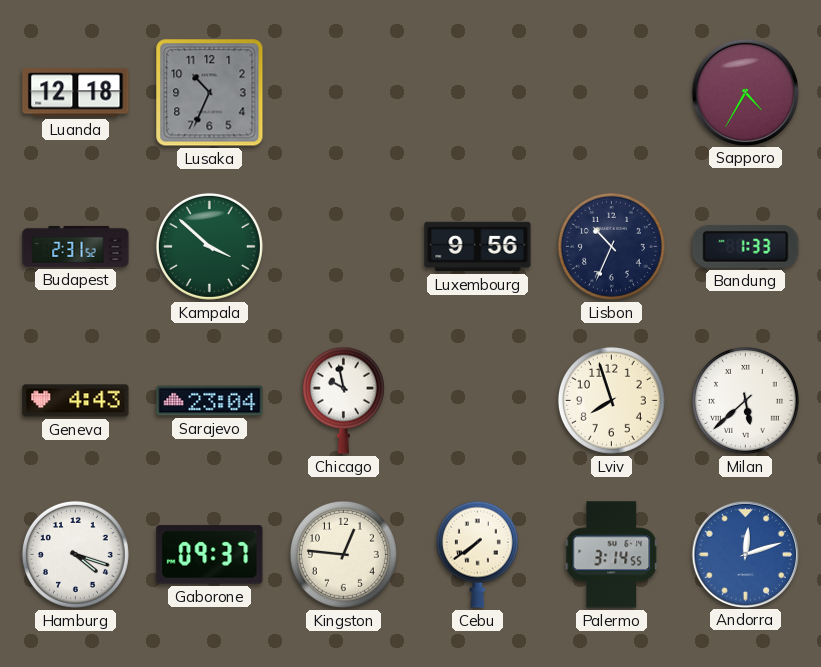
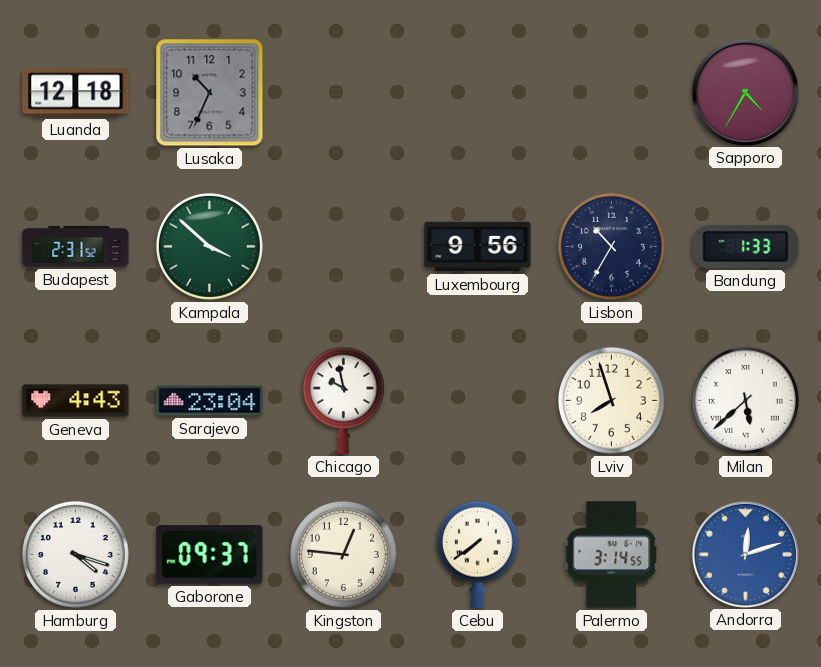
Lisbon: 10:34 -> 10:35
